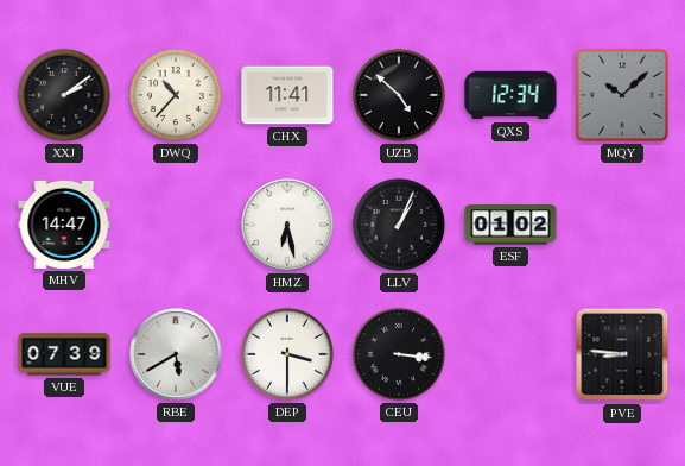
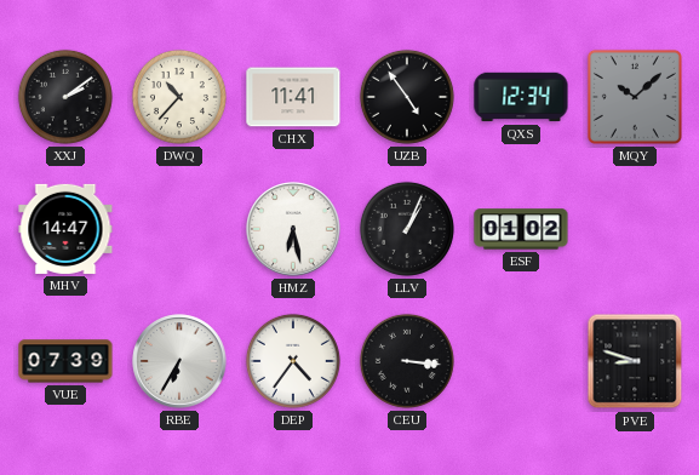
UZB: 4:52 -> 4:54
RBE: 5:40 -> 6:35
DEP: 3:30 -> 4:36
PVE: 8:46 -> 8:48
